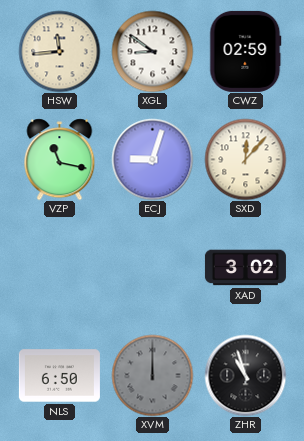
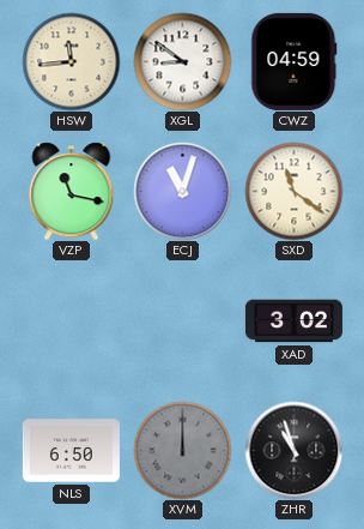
CWZ: 02:59 -> 04:59
ECJ: 9:03 -> 11:03
SXD: 12:07 -> 11:21
